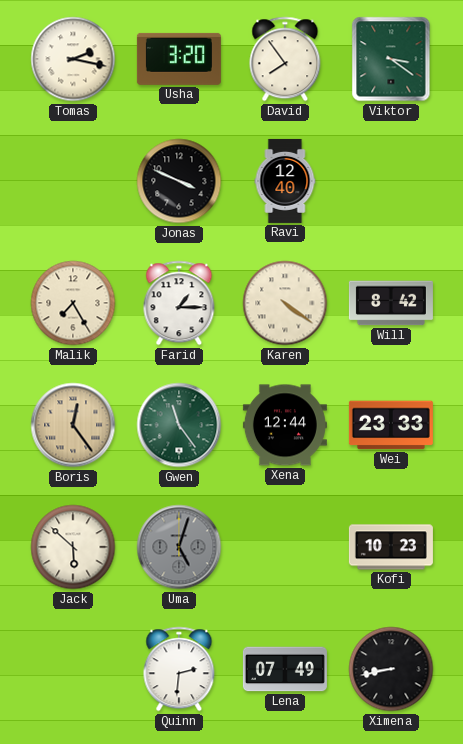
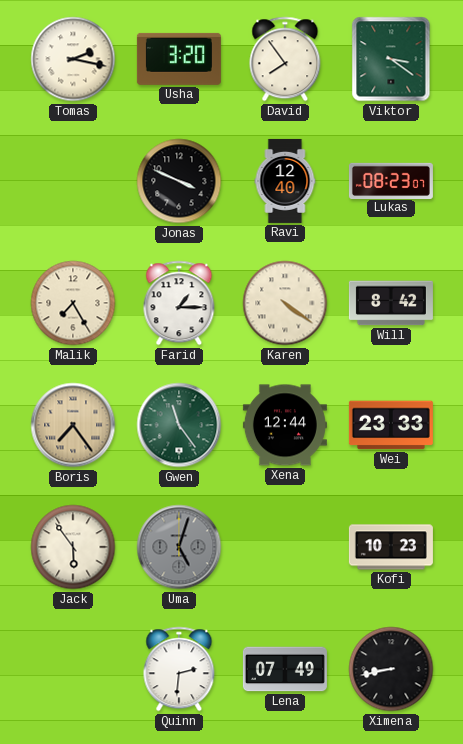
Lukas: none -> 08:23
Boris: 12:24 -> 7:24
Jack: 5:52 -> 5:54
